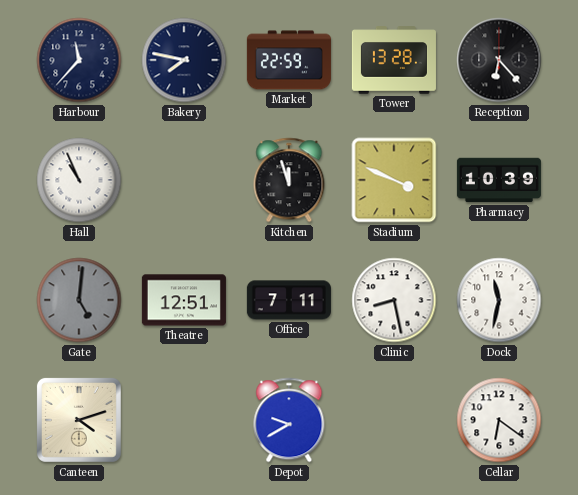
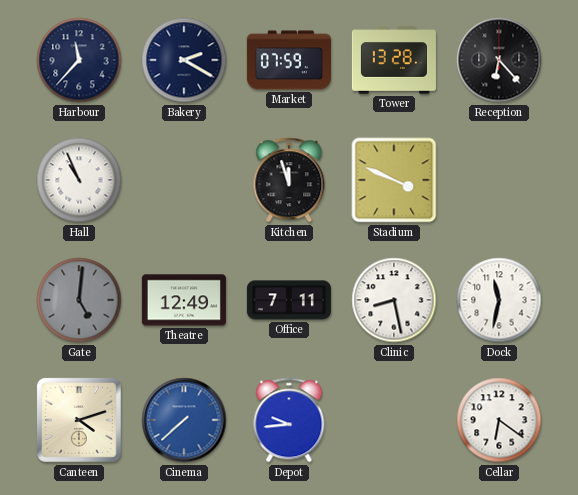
Bakery: 7:47 -> 2:20
Market: 22:59 -> 07:59
Pharmacy: 10:39 -> none
Theatre: 12:51 -> 12:49
Cinema: none -> 7:38
Depot: 9:40 -> 9:44
